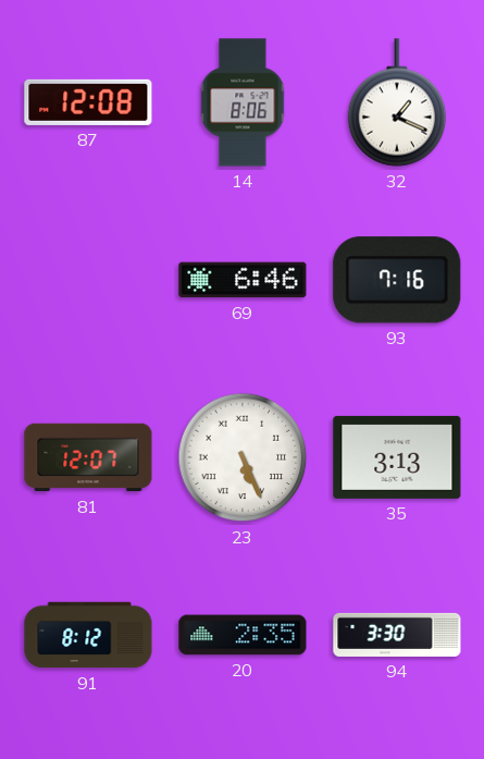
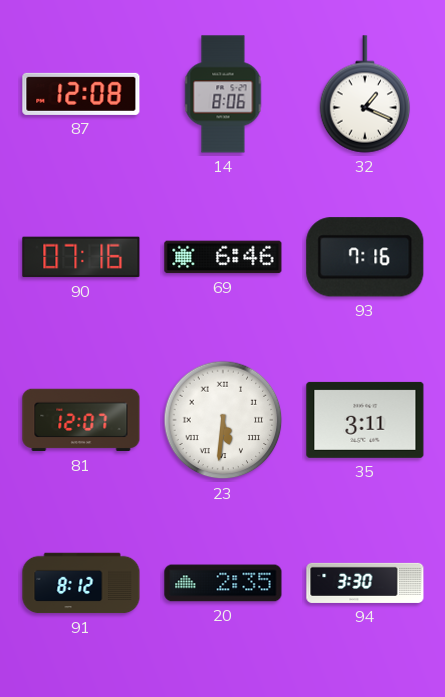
90: none -> 07:16
23: 5:26 -> 5:31
35: 3:13 -> 3:11
